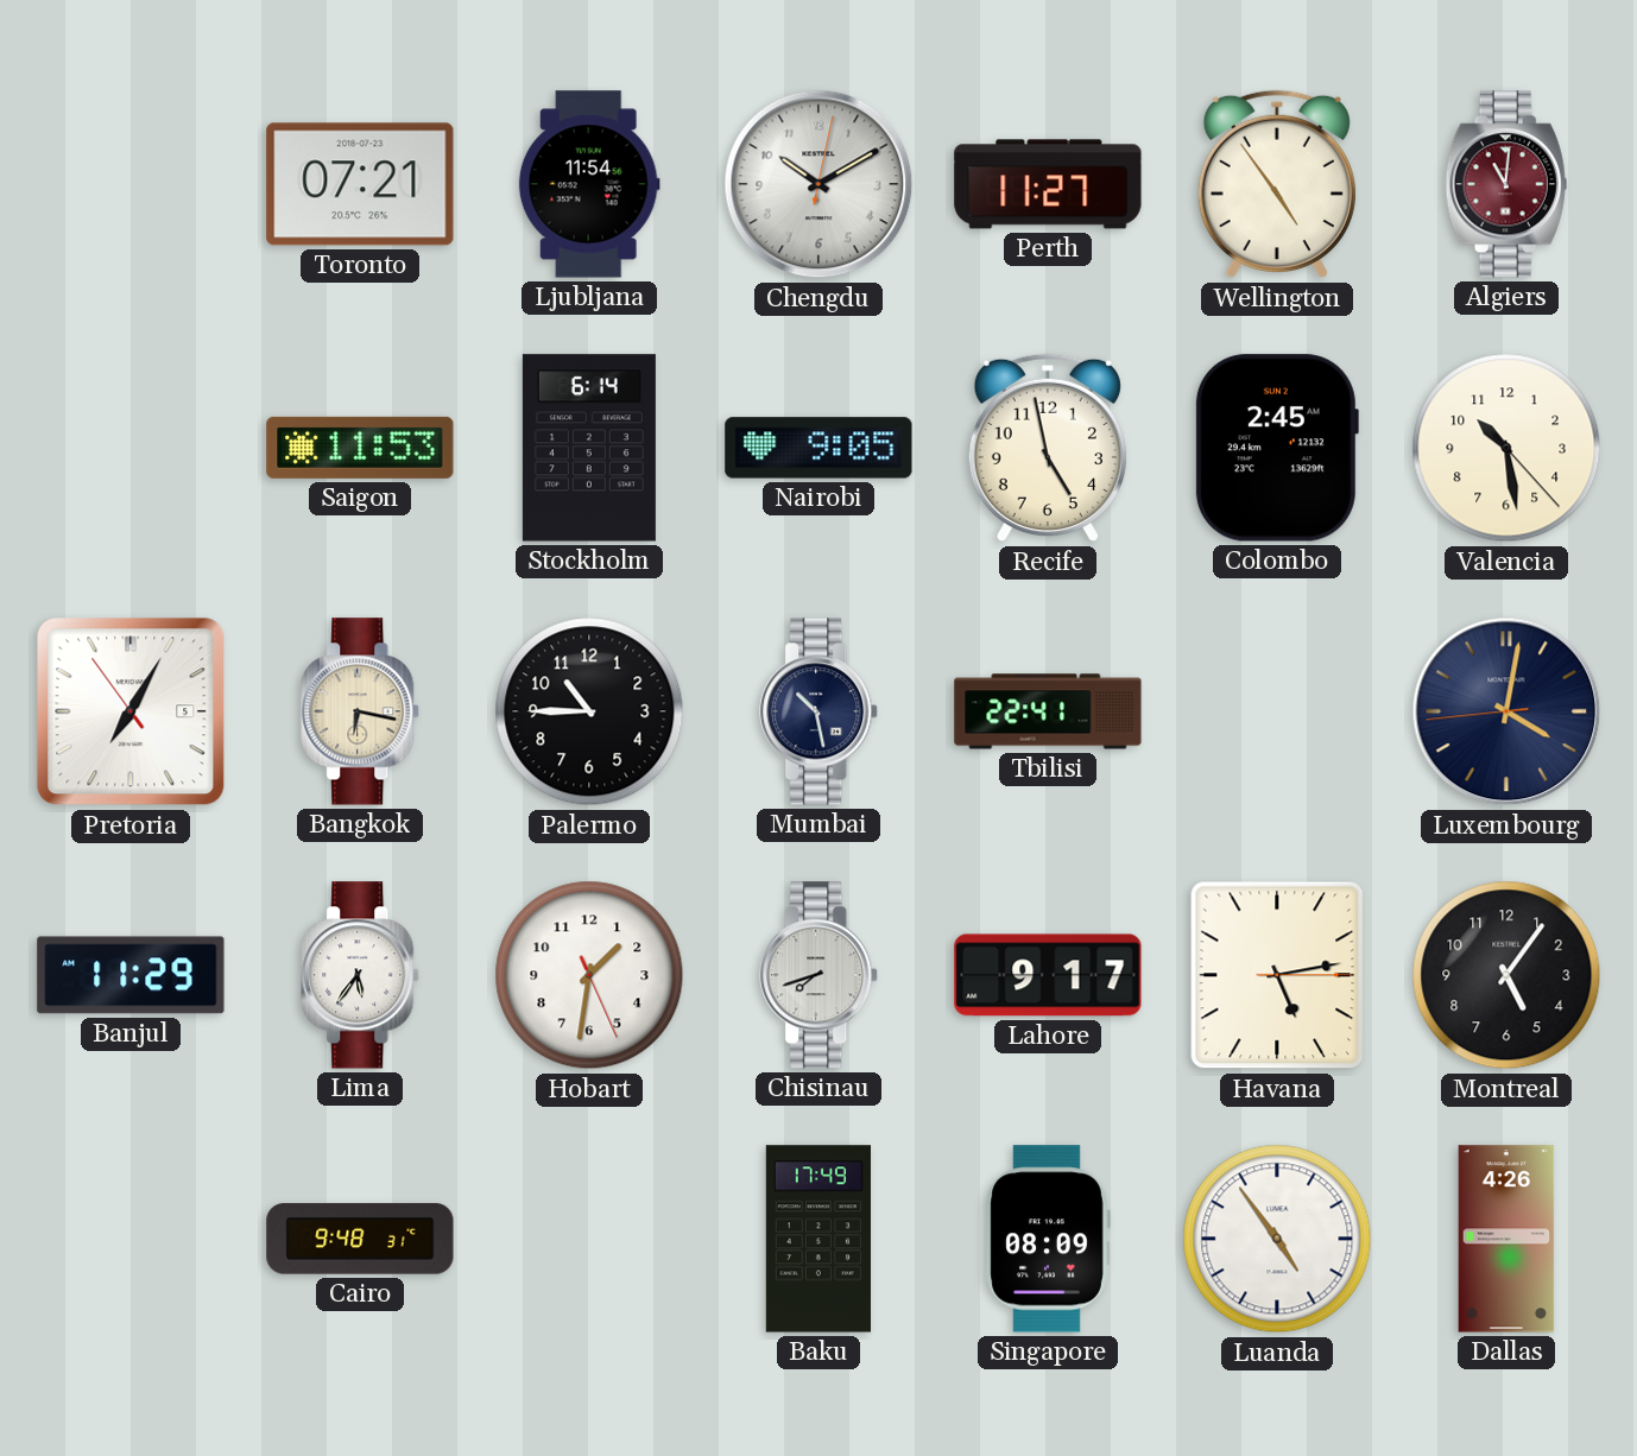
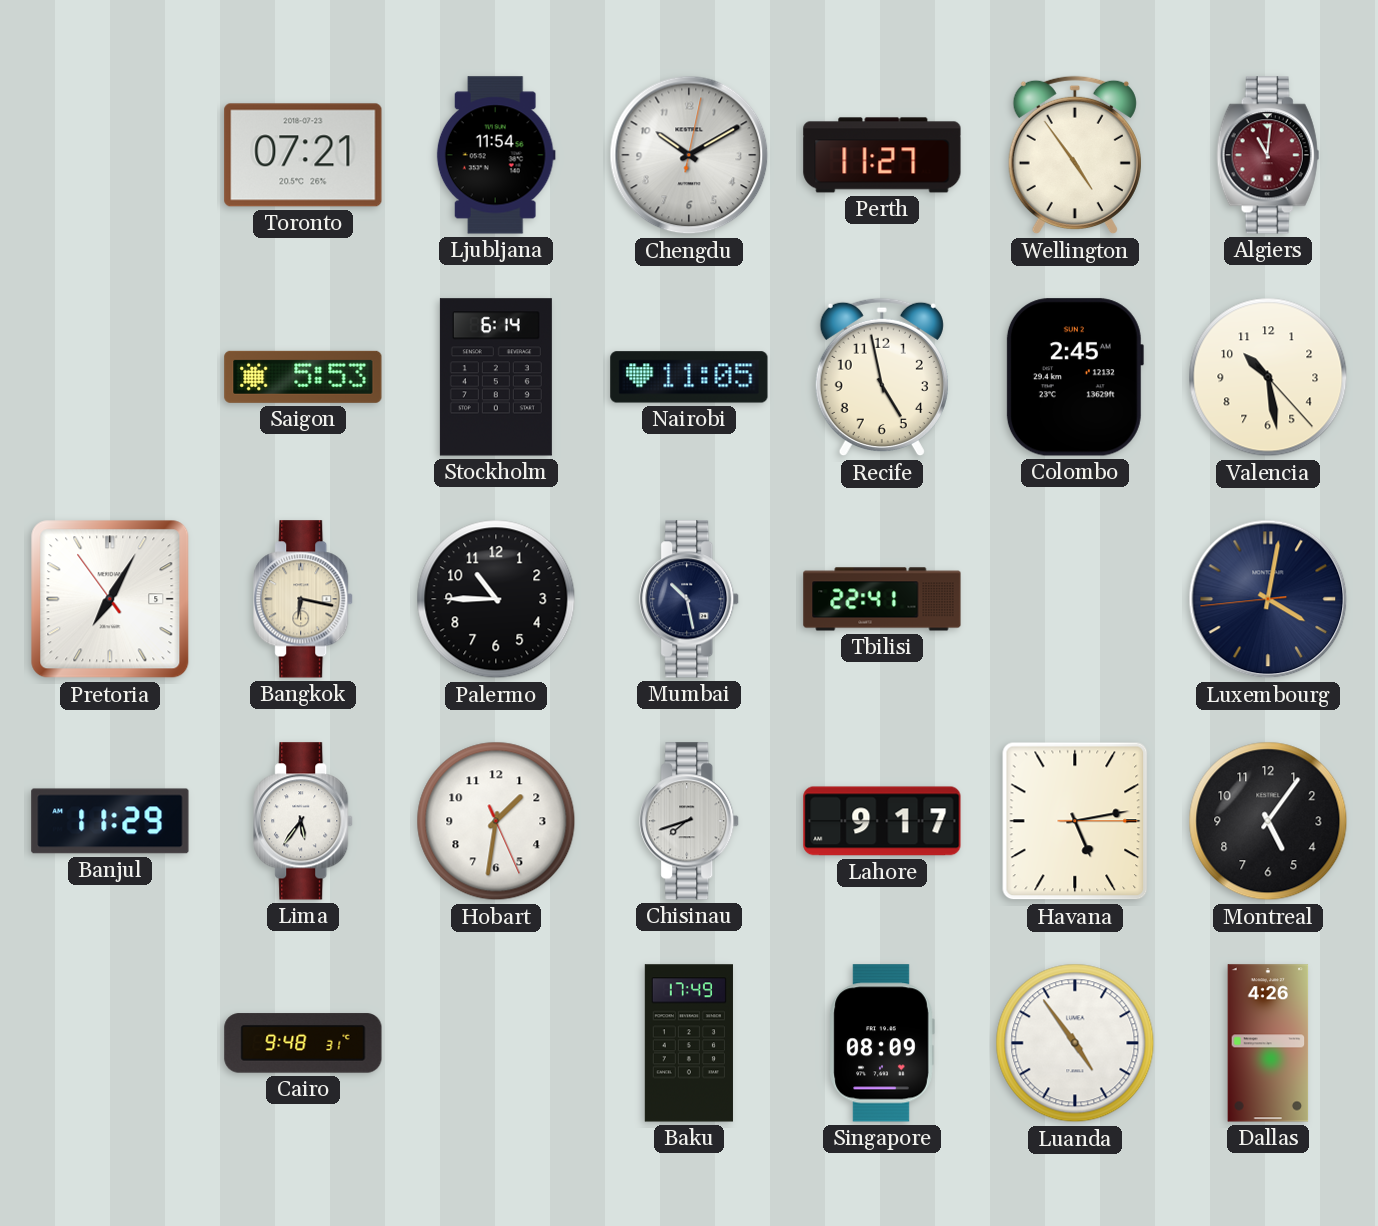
Saigon: 11:53 -> 5:53
Nairobi: 9:05 -> 11:05
